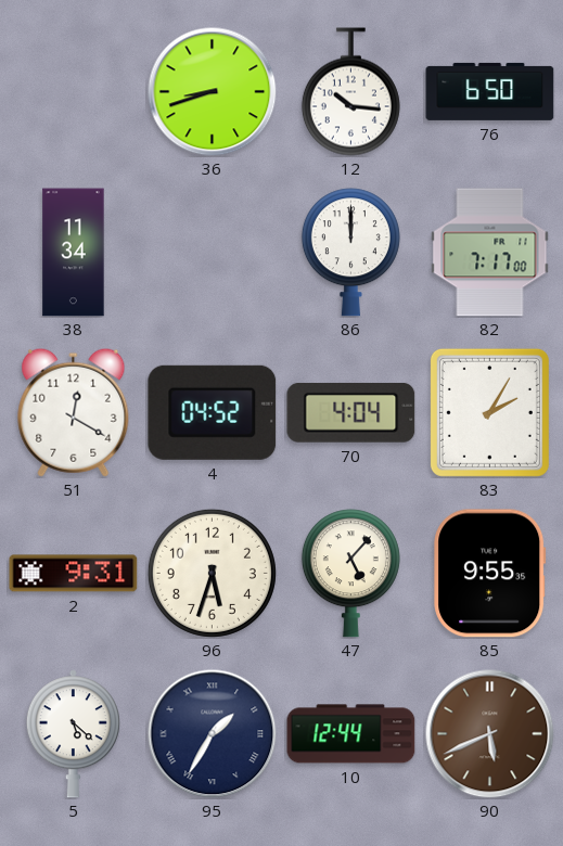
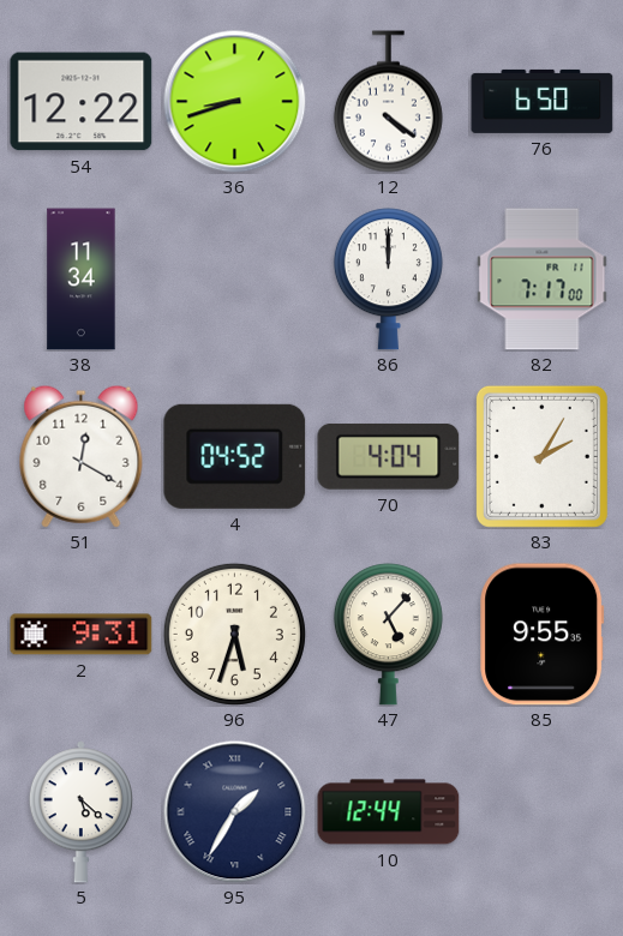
54: none -> 12:22
12: 10:16 -> 4:21
90: 5:41 -> none
